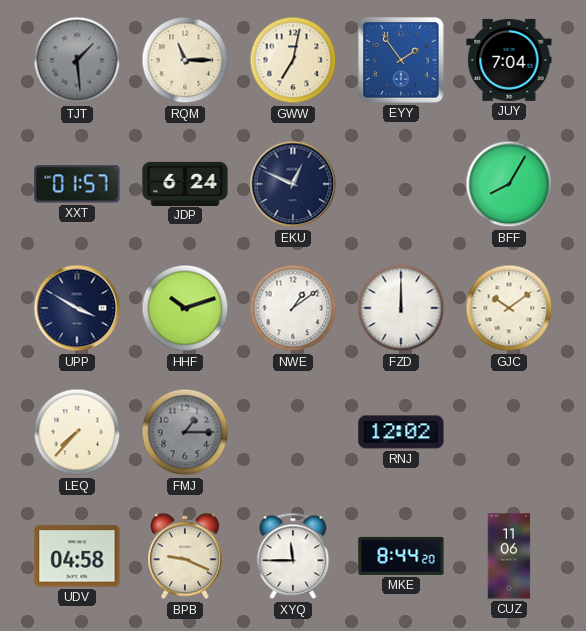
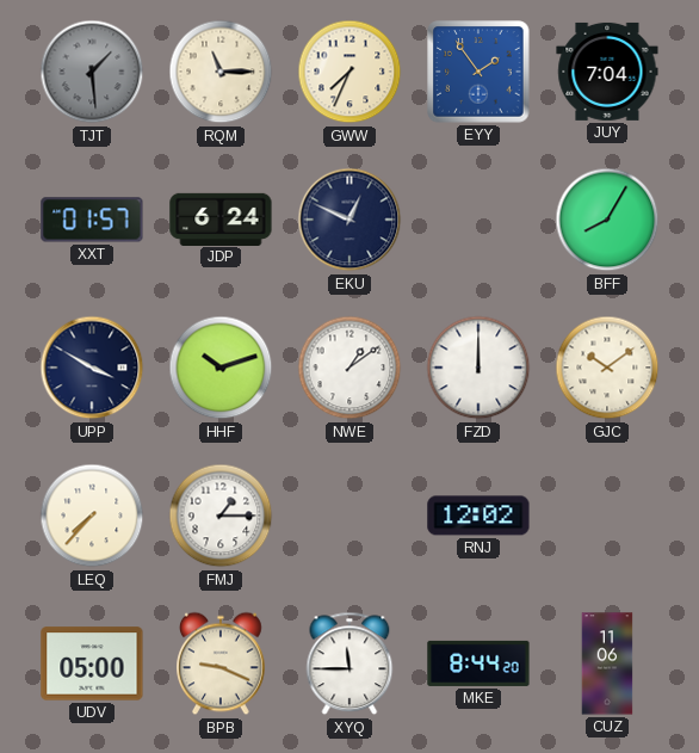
GWW: 7:02 -> 7:34
FMJ dial: grey -> white
UDV: 04:58 -> 05:00
